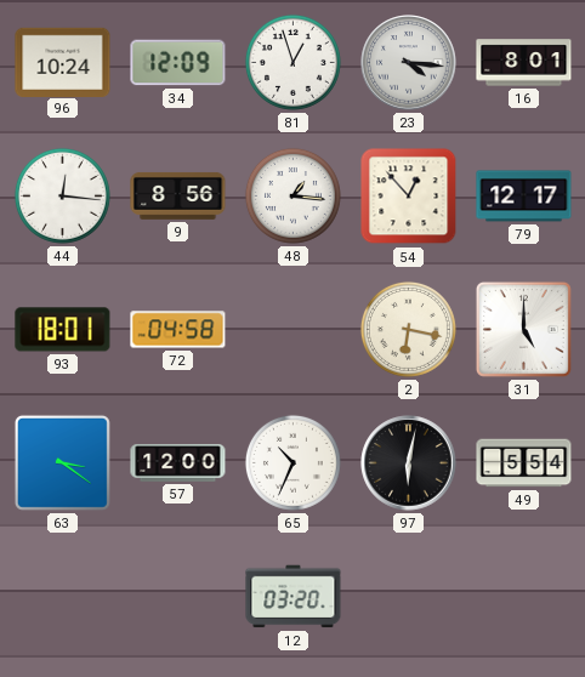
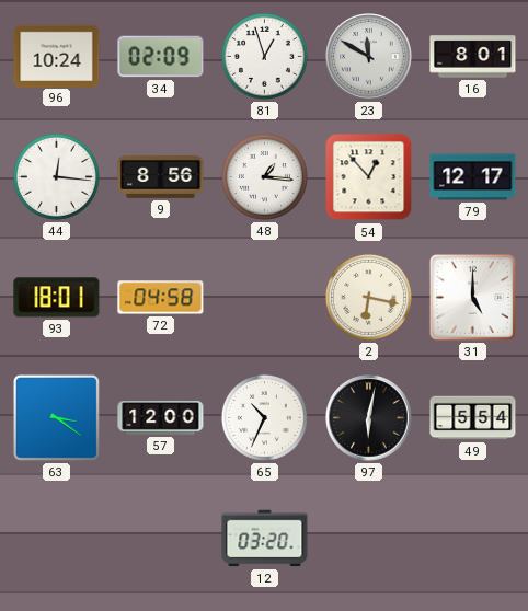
34: 12:09 -> 02:09
23: 4:16 -> 11:50
